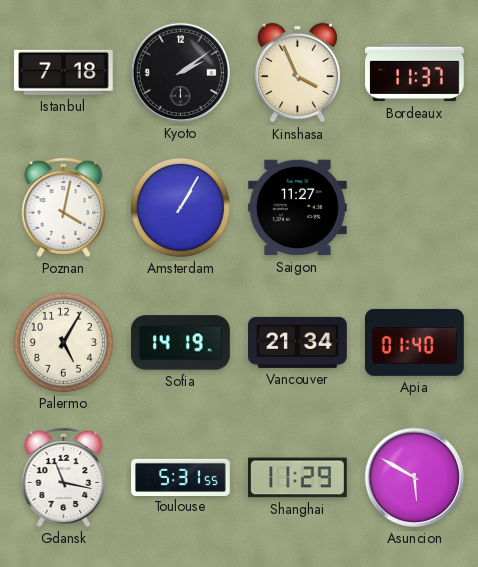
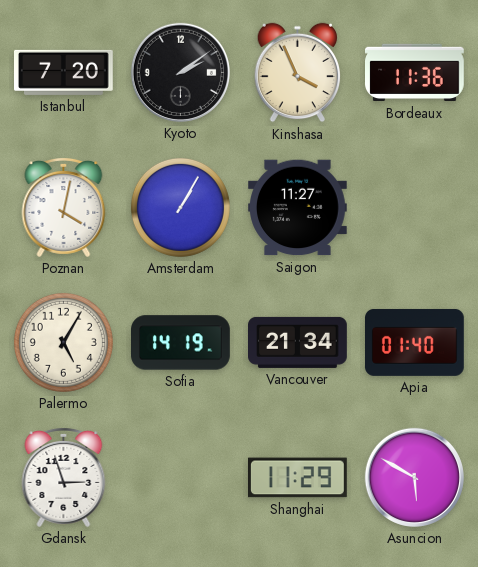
Istanbul: 7:18 -> 7:20
Bordeaux: 11:37 -> 11:36
Gdansk: 11:17 -> 2:57
Toulouse: 5:31 -> none
